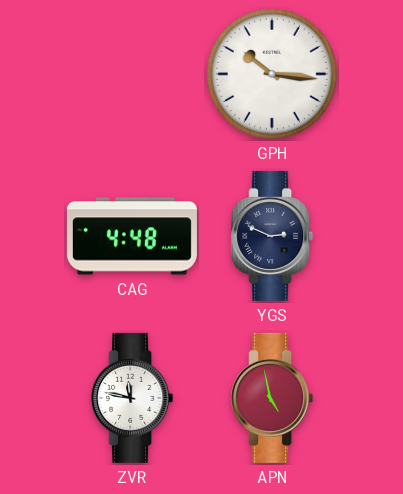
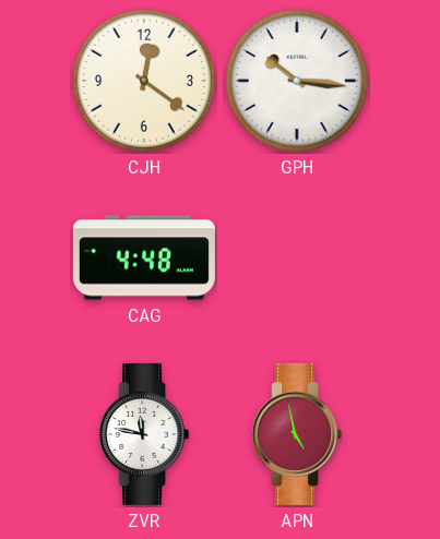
CJH: none -> 12:21
YGS: 2:49 -> none
